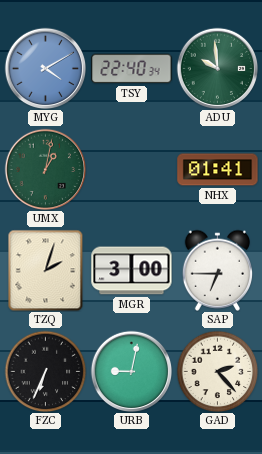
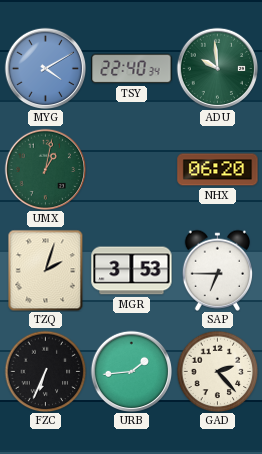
NHX: 01:41 -> 06:20
MGR: 3:00 -> 3:53
URB: 9:02 -> 1:44
